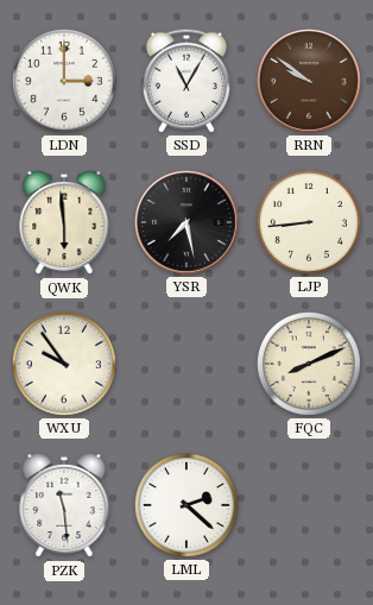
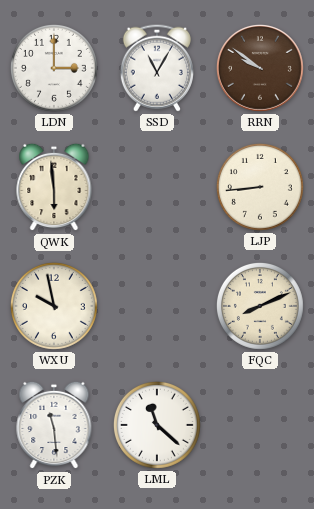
YSR: 7:28 -> none
WXU: 9:54 -> 9:58
LML: 2:22 -> 11:22
